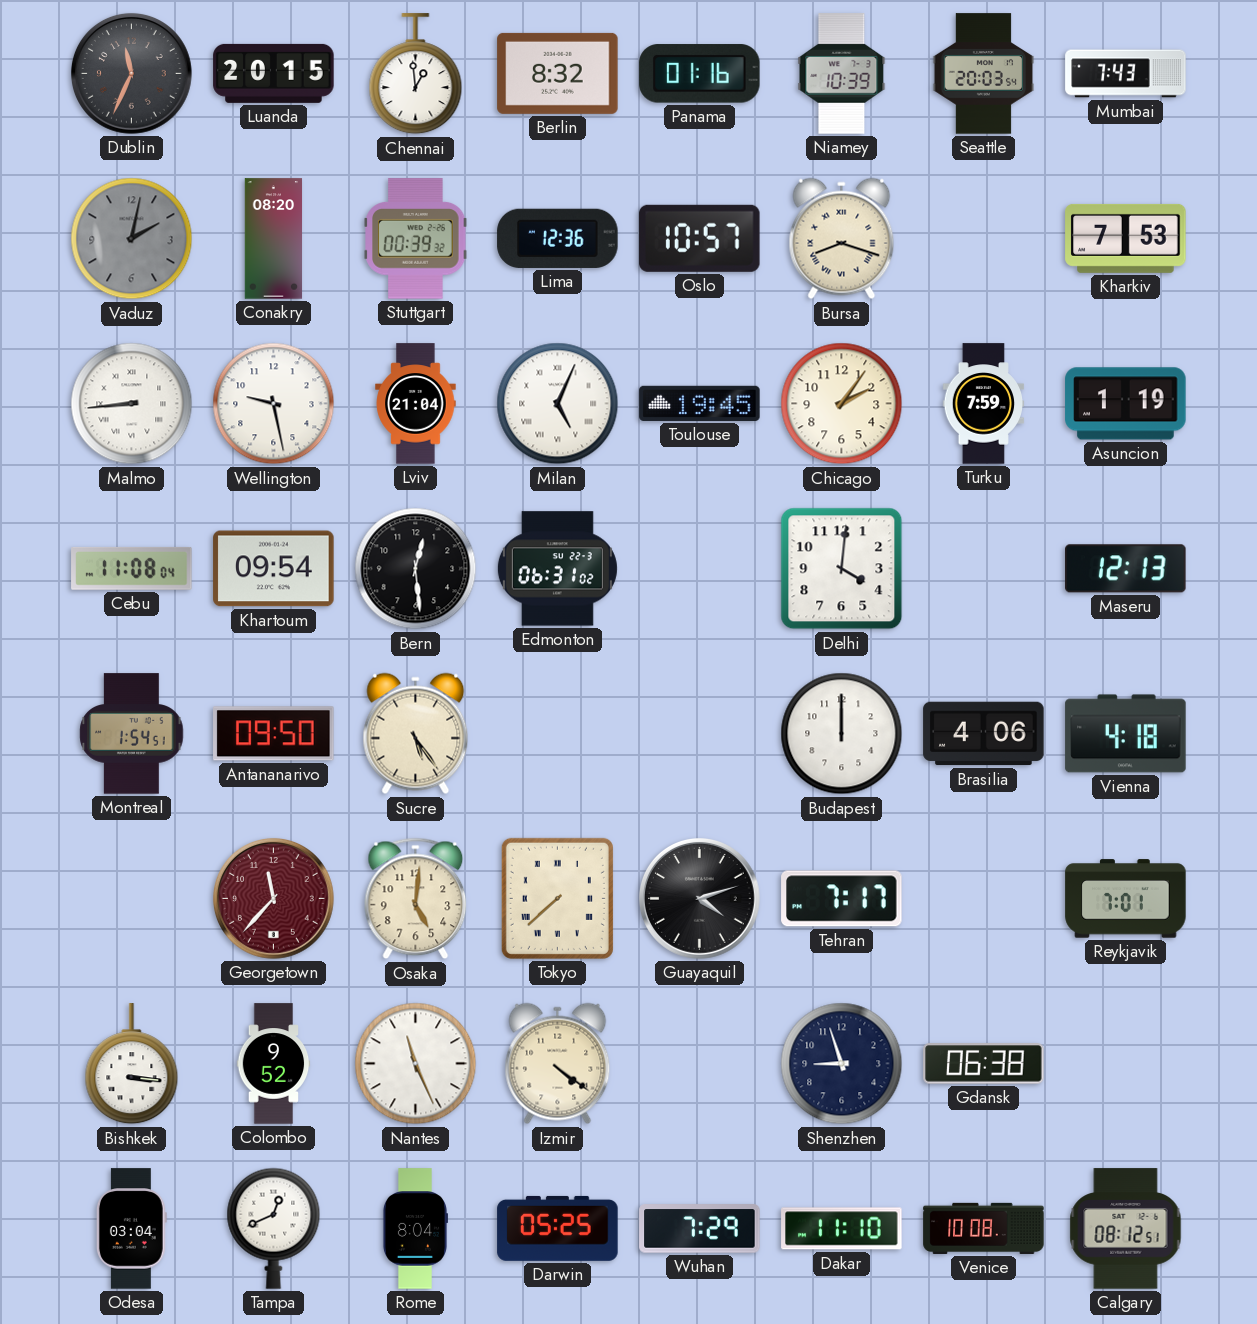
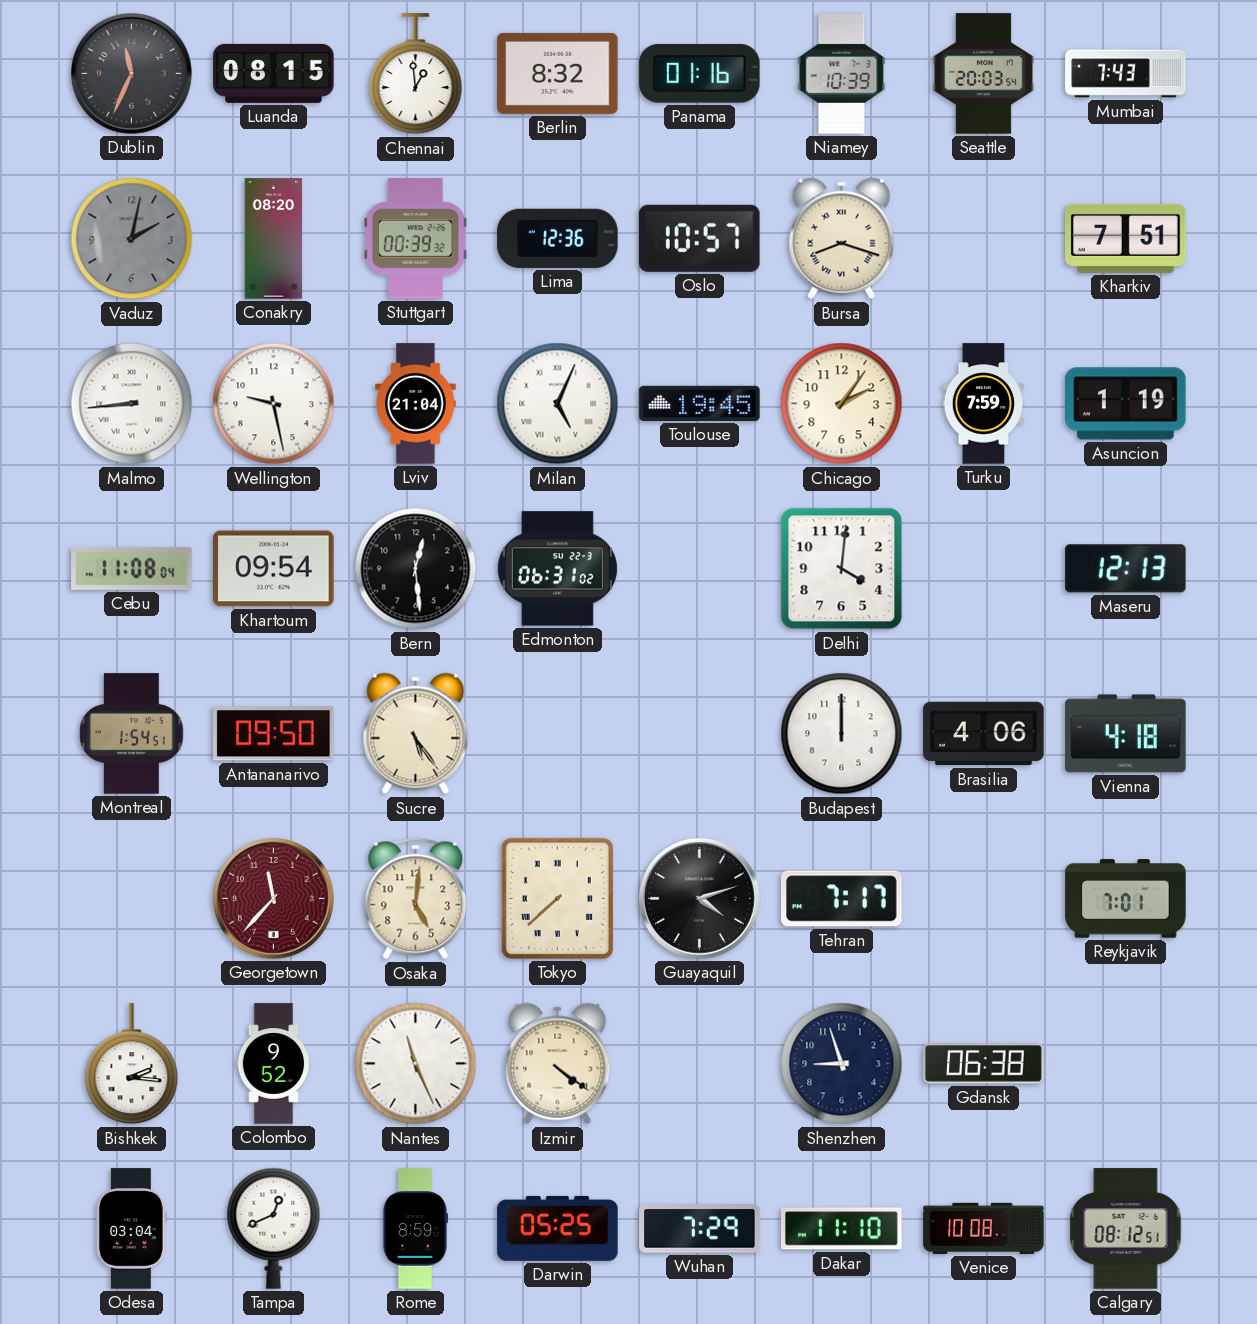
Luanda: 20:15 -> 08:15
Kharkiv: 7:53 -> 7:51
Bishkek: 3:16 -> 2:16
Rome: 8:04 -> 8:59
